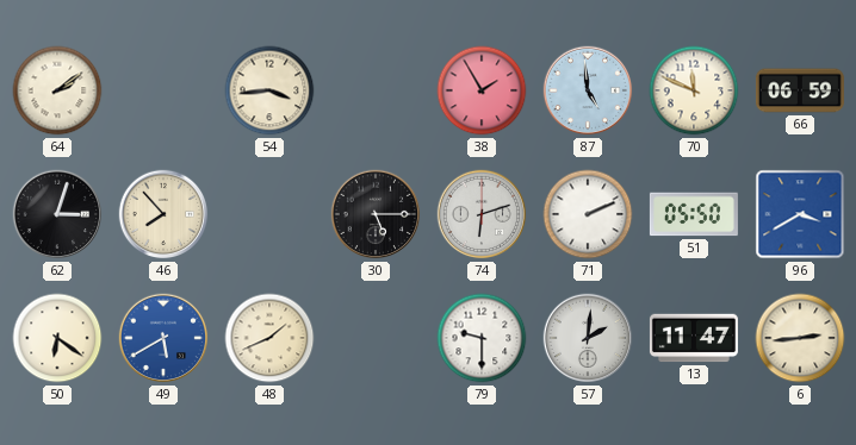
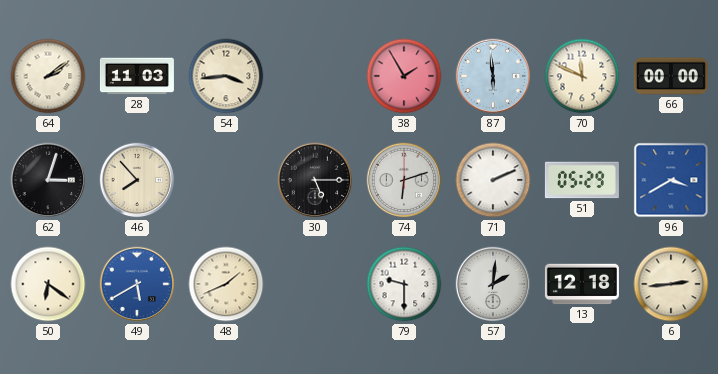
28: none -> 11:03
87: 4:59 -> 5:59
66: 06:59 -> 00:00
51: 05:50 -> 05:29
13: 11:47 -> 12:18
